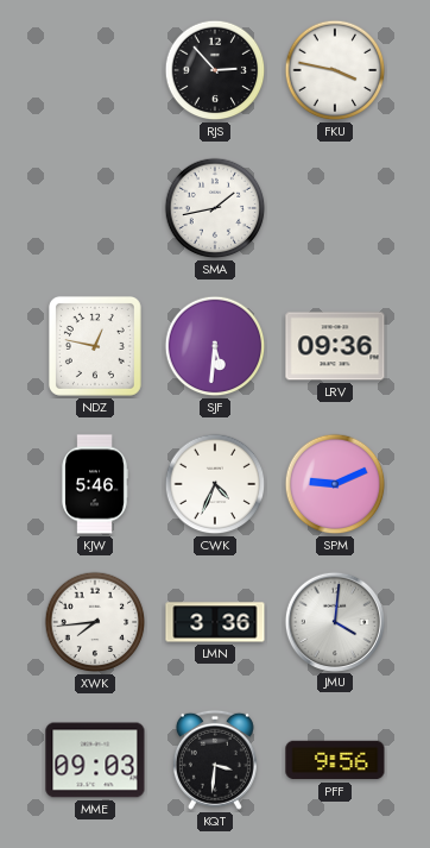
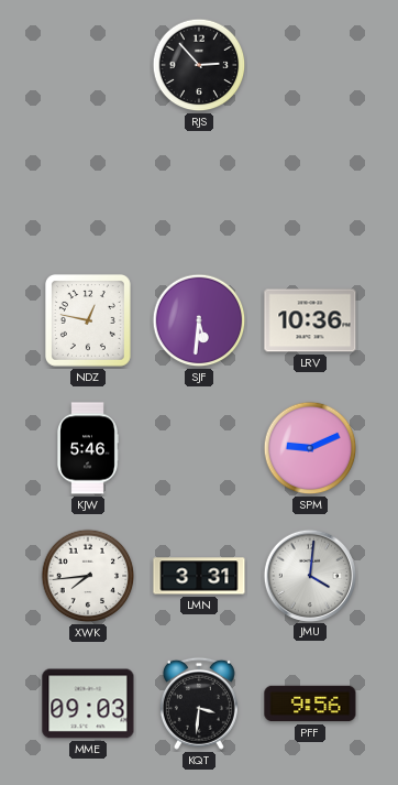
FKU: 3:47 -> none
SMA: 1:43 -> none
LRV: 09:36 -> 10:36
CWK: 4:34 -> none
LMN: 3:36 -> 3:31
